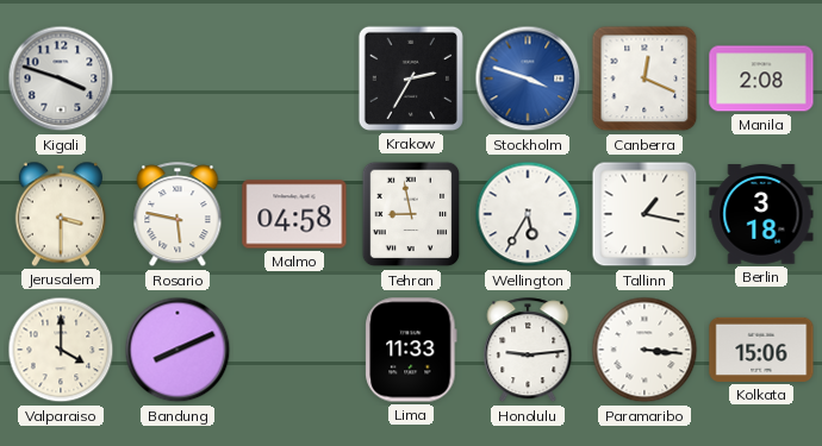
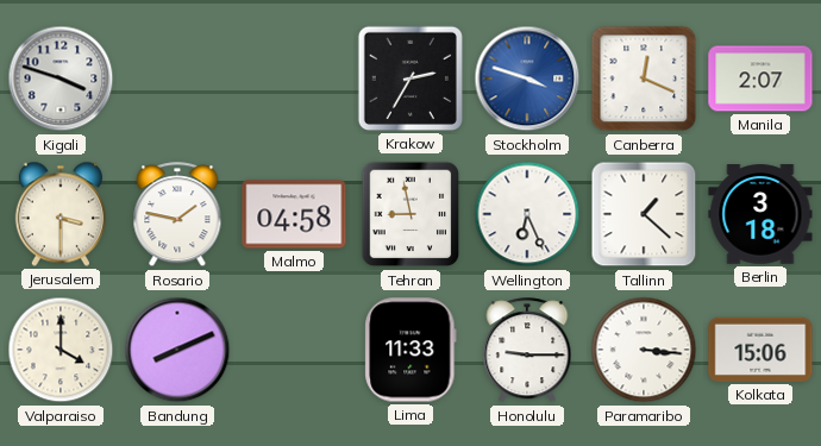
Manila: 2:08 -> 2:07
Rosario: 5:47 -> 1:47
Wellington: 5:35 -> 6:26
Tallinn: 1:17 -> 1:22
Honolulu: 9:14 -> 9:15
